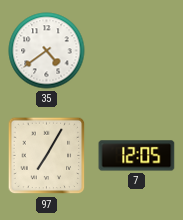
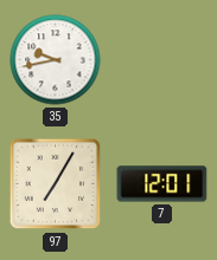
35: 4:39 -> 9:43
7: 12:05 -> 12:01
